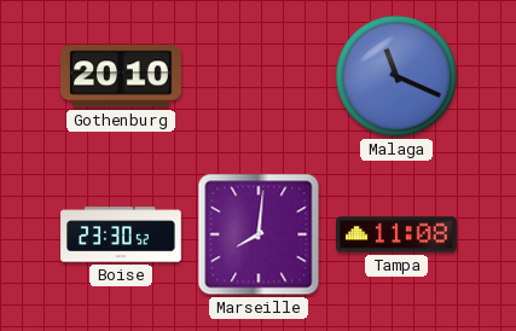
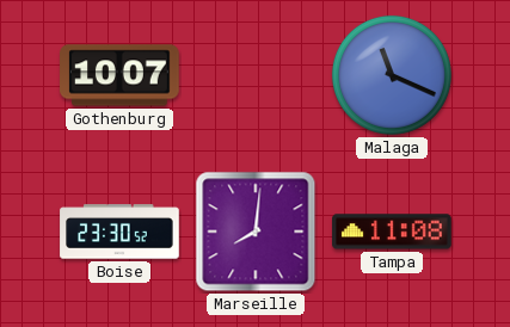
Gothenburg: 20:10 -> 10:07
